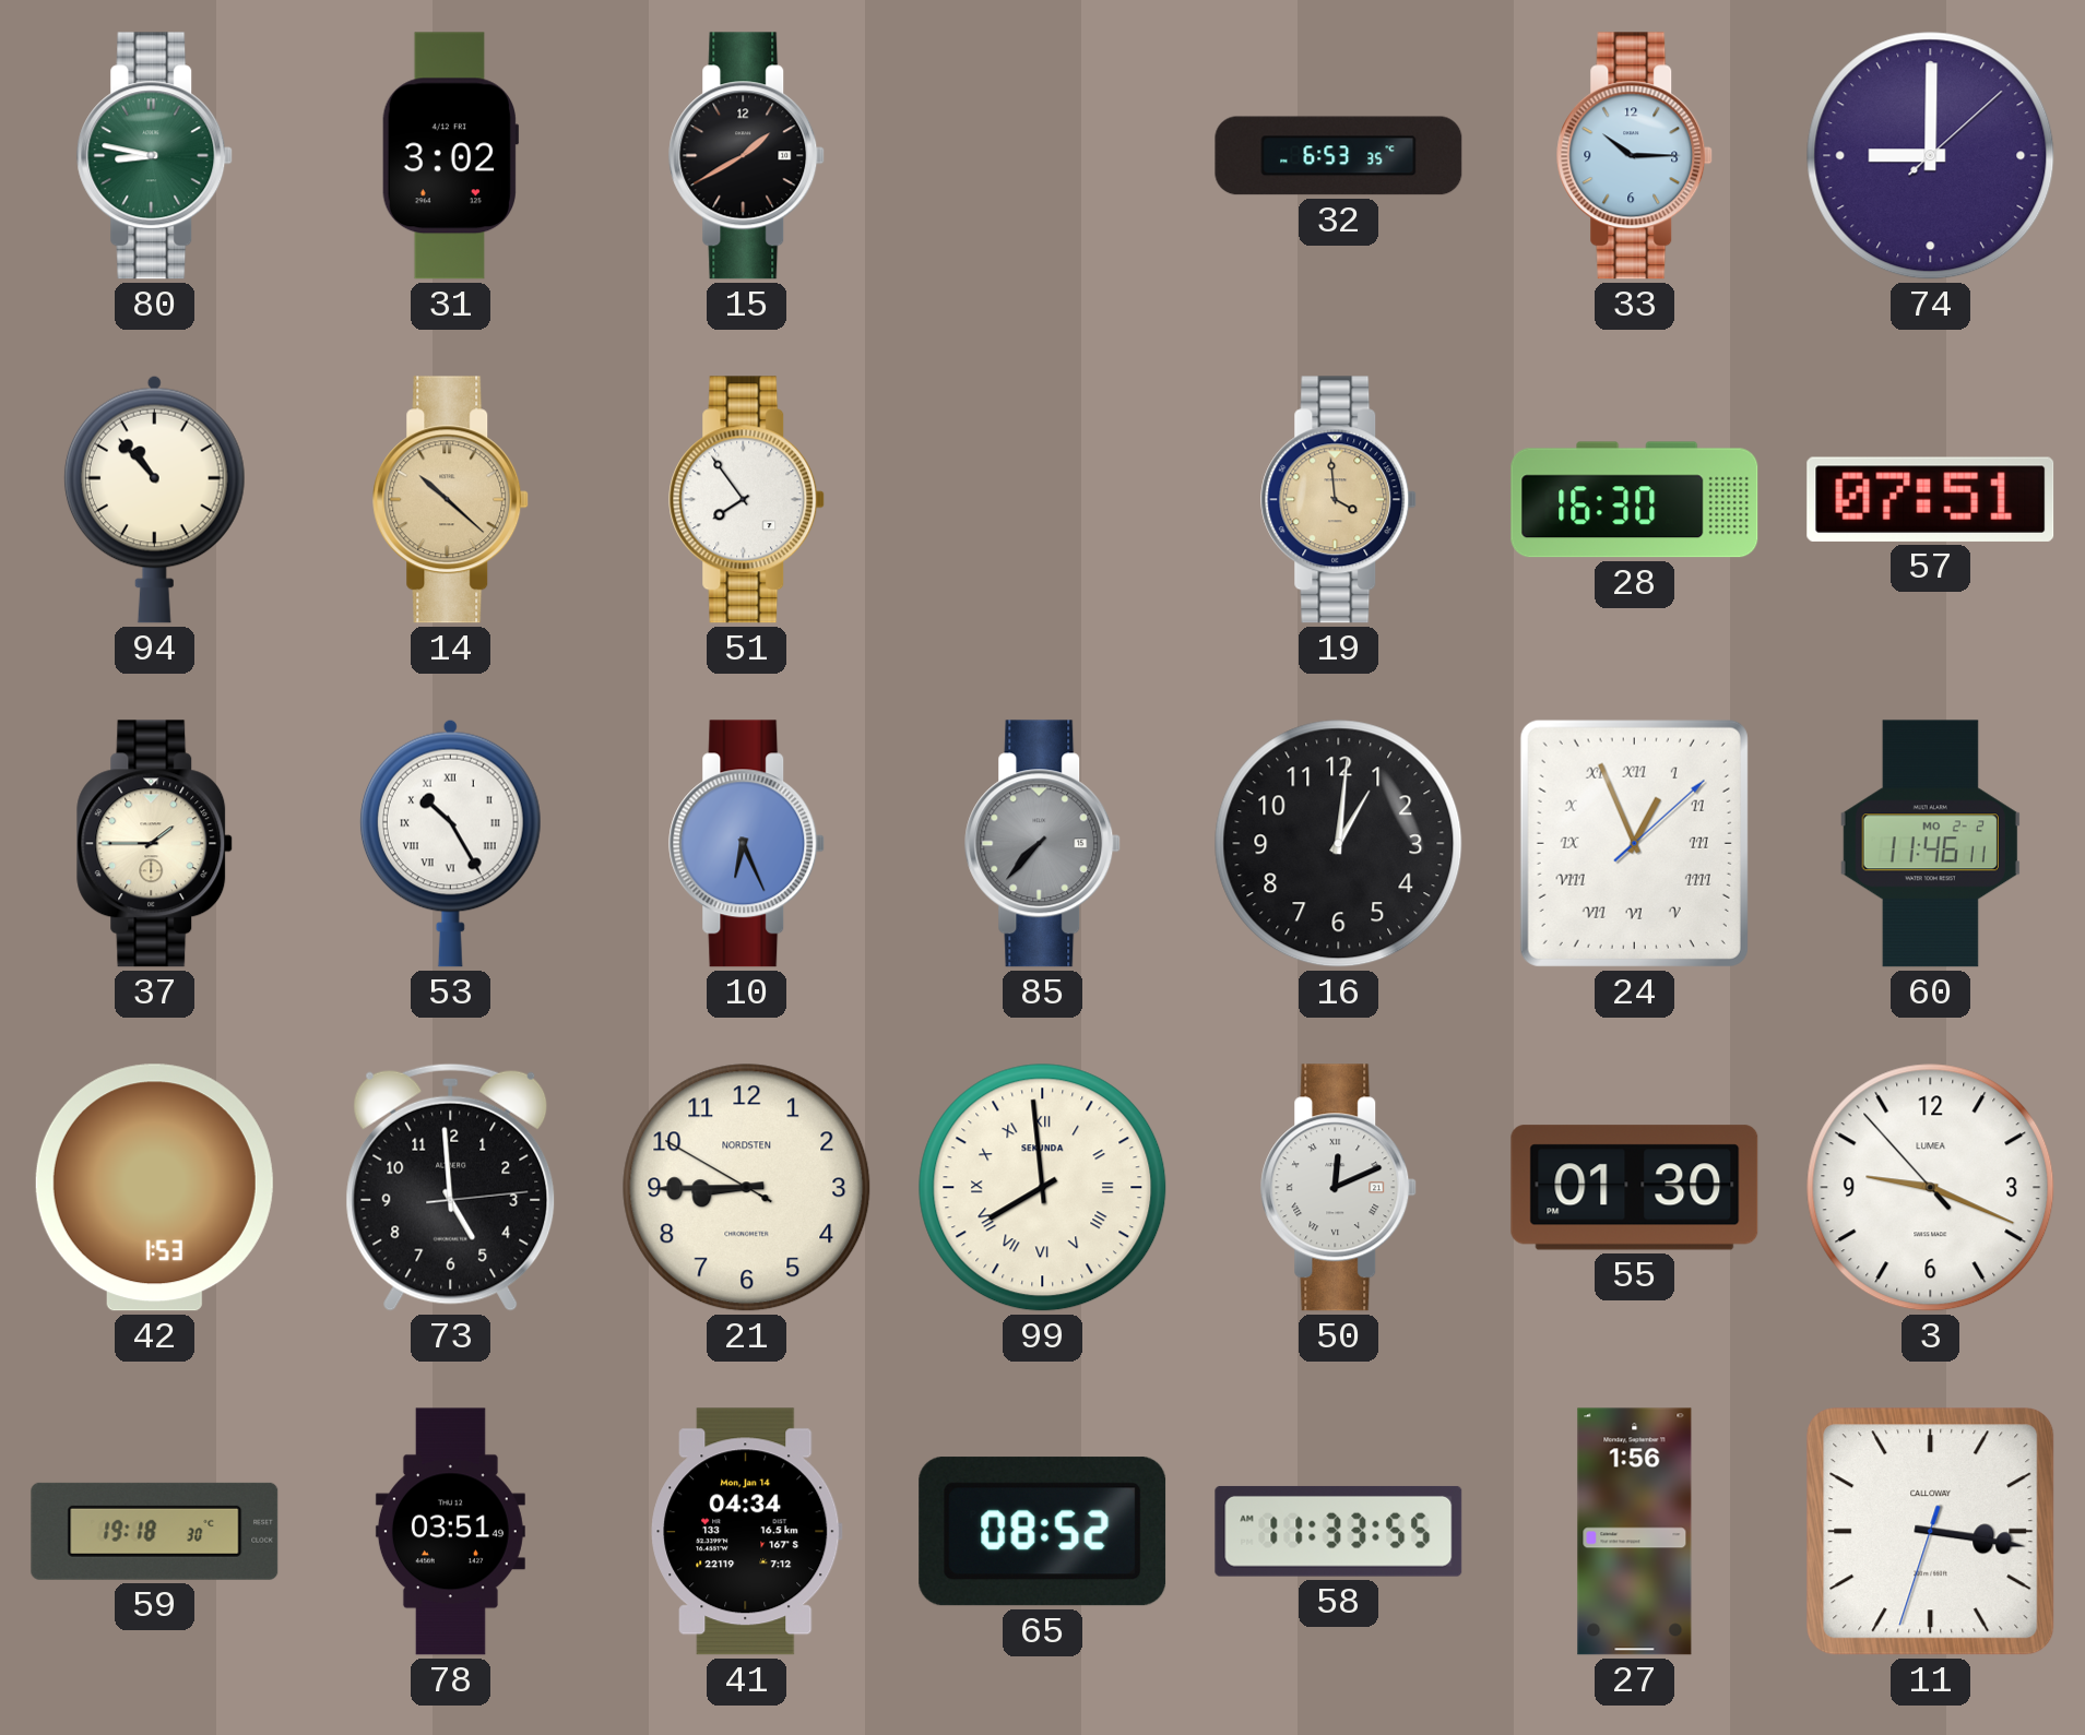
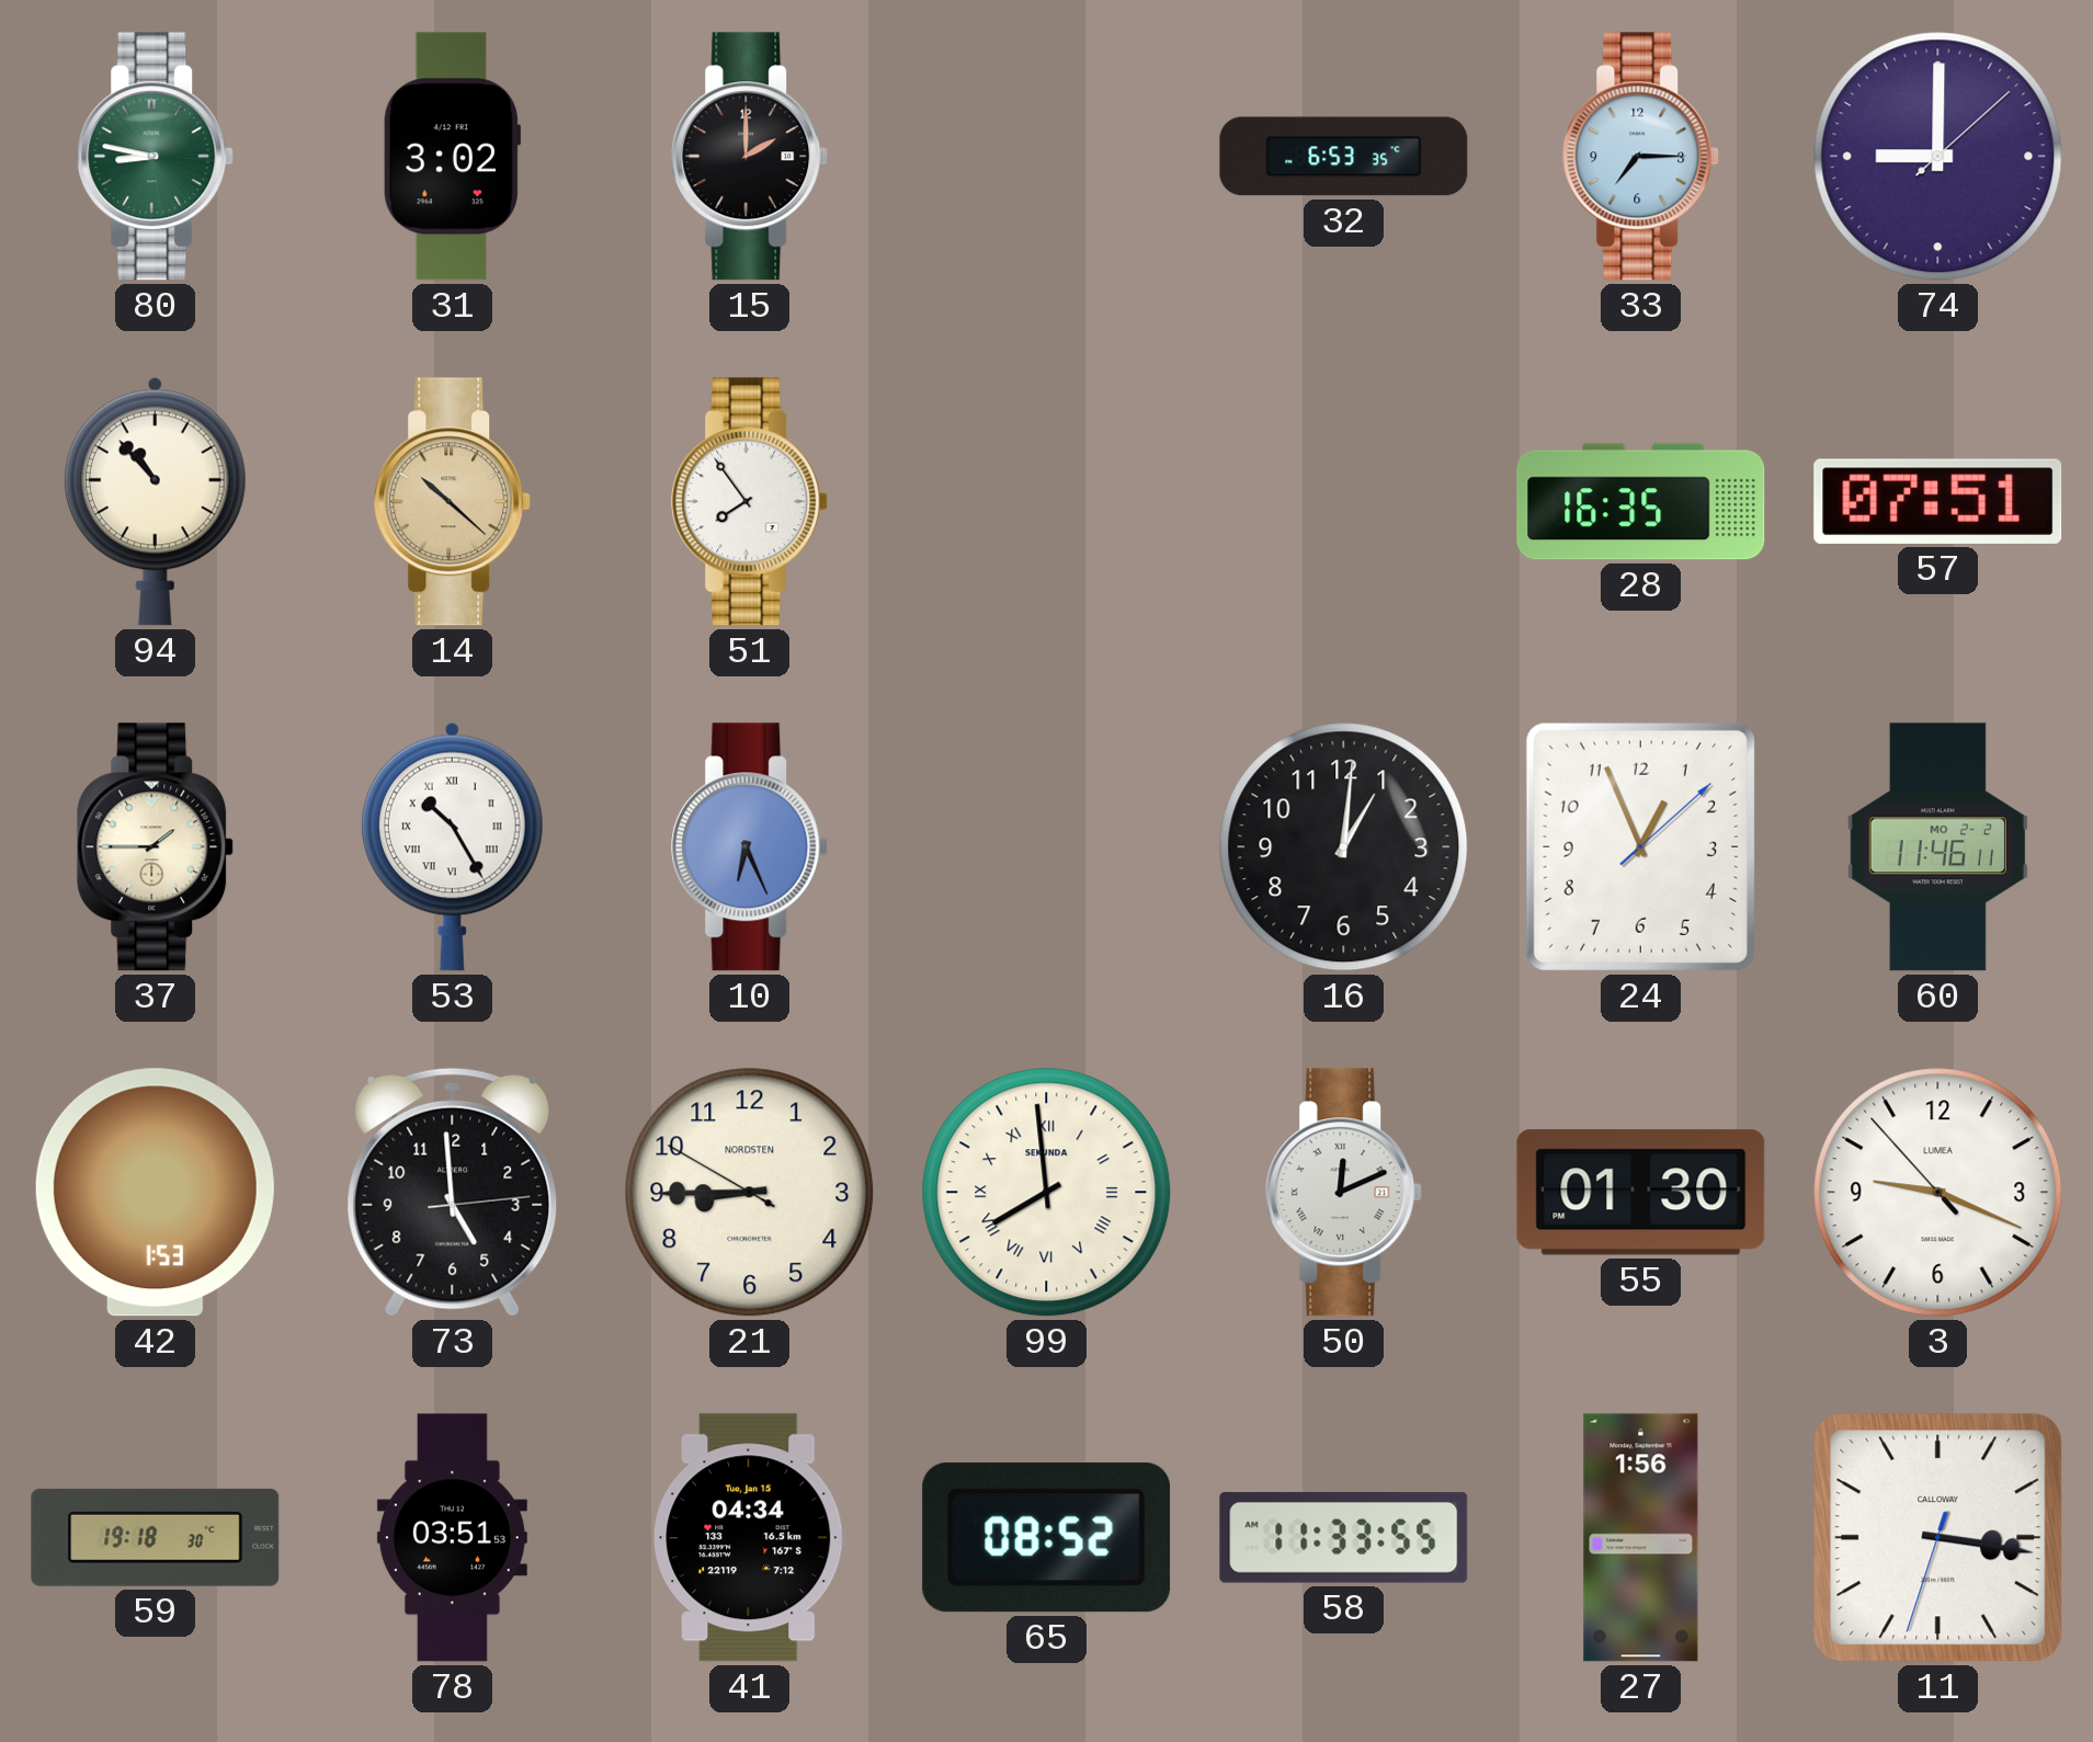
15: 1:40 -> 2:00
33: 10:15 -> 7:15
19: 3:59 -> none
28: 16:30 -> 16:35
85: 7:37 -> none
24 numerals: Roman -> Arabic
78: 03:51:49 -> 03:51:53
41 date: Mon, Jan 14 -> Tue, Jan 15
